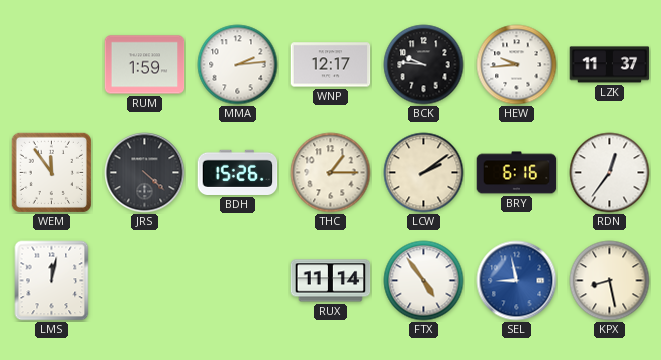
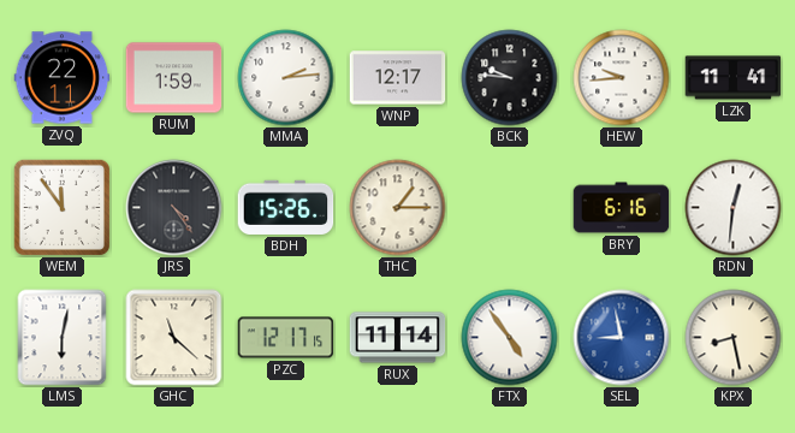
ZVQ: none -> 22:11
LZK: 11:37 -> 11:41
JRS: 4:22 -> 4:24
LCW: 2:09 -> none
RDN: 12:36 -> 12:31
LMS: 12:02 -> 6:02
GHC: none -> 11:22
PZC: none -> 12:17
